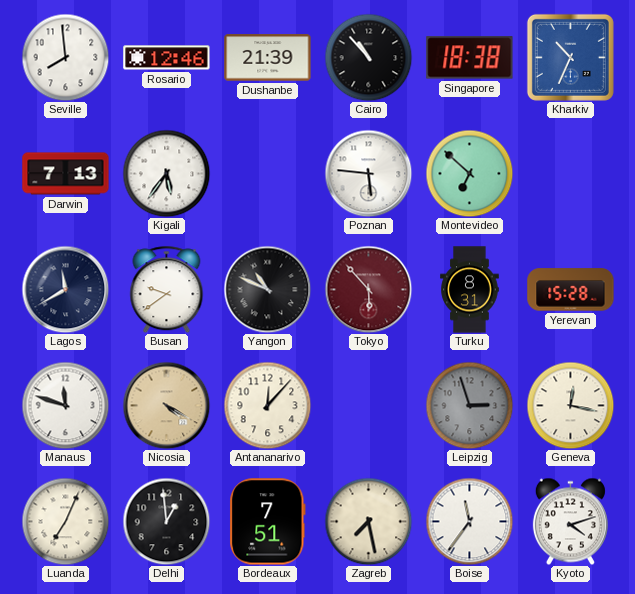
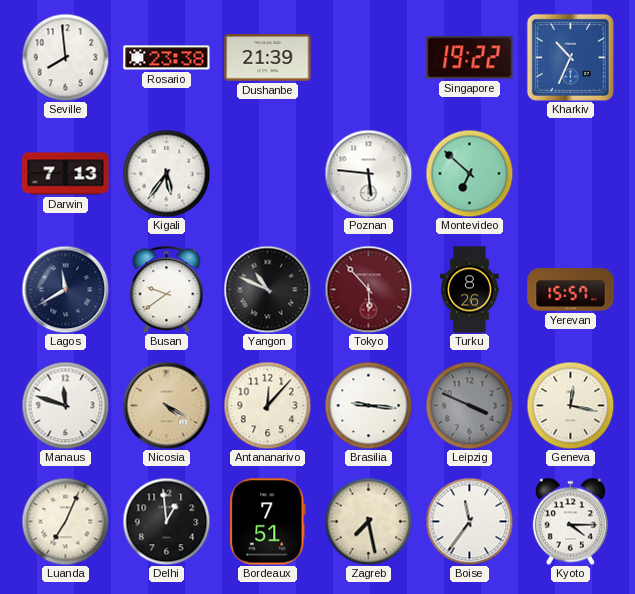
Rosario: 12:46 -> 23:38
Cairo: 10:53 -> none
Singapore: 18:38 -> 19:22
Turku: 8:31 -> 8:26
Yerevan: 15:28 -> 15:57
Brasilia: none -> 9:16
Leipzig: 2:57 -> 3:49
Kyoto: 4:12 -> 4:15
